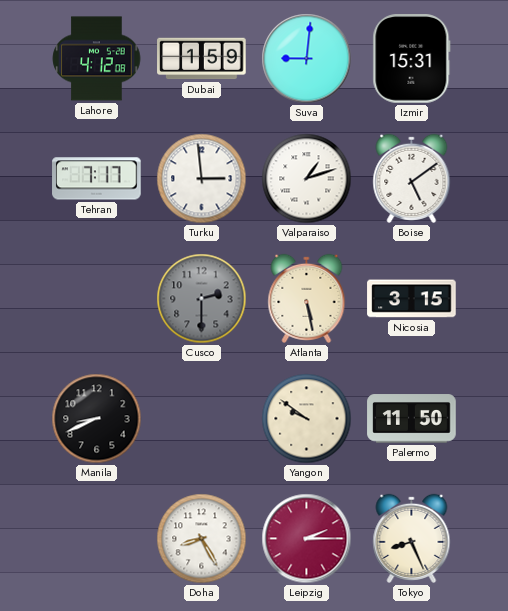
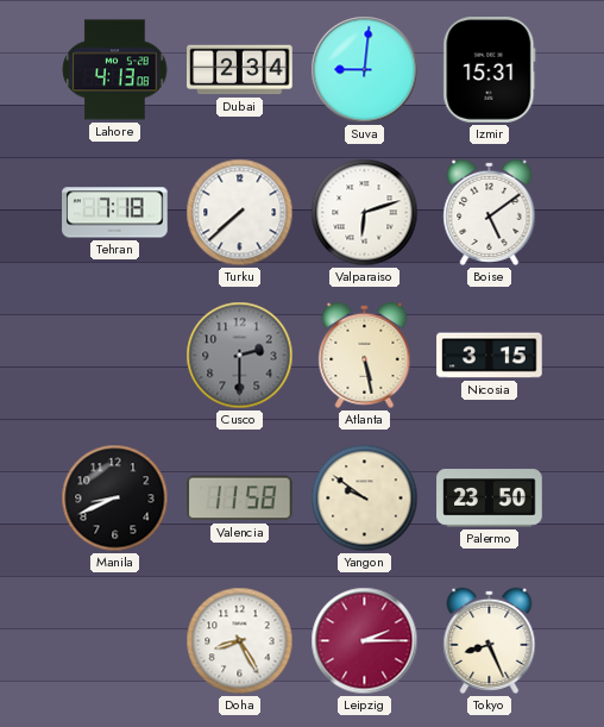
Lahore: 4:12 -> 4:13
Dubai: 1:59 -> 2:34
Tehran: 7:17 -> 7:18
Turku: 2:59 -> 7:38
Valparaiso: 1:12 -> 6:12
Valencia: none -> 11:58
Palermo: 11:50 -> 23:50
